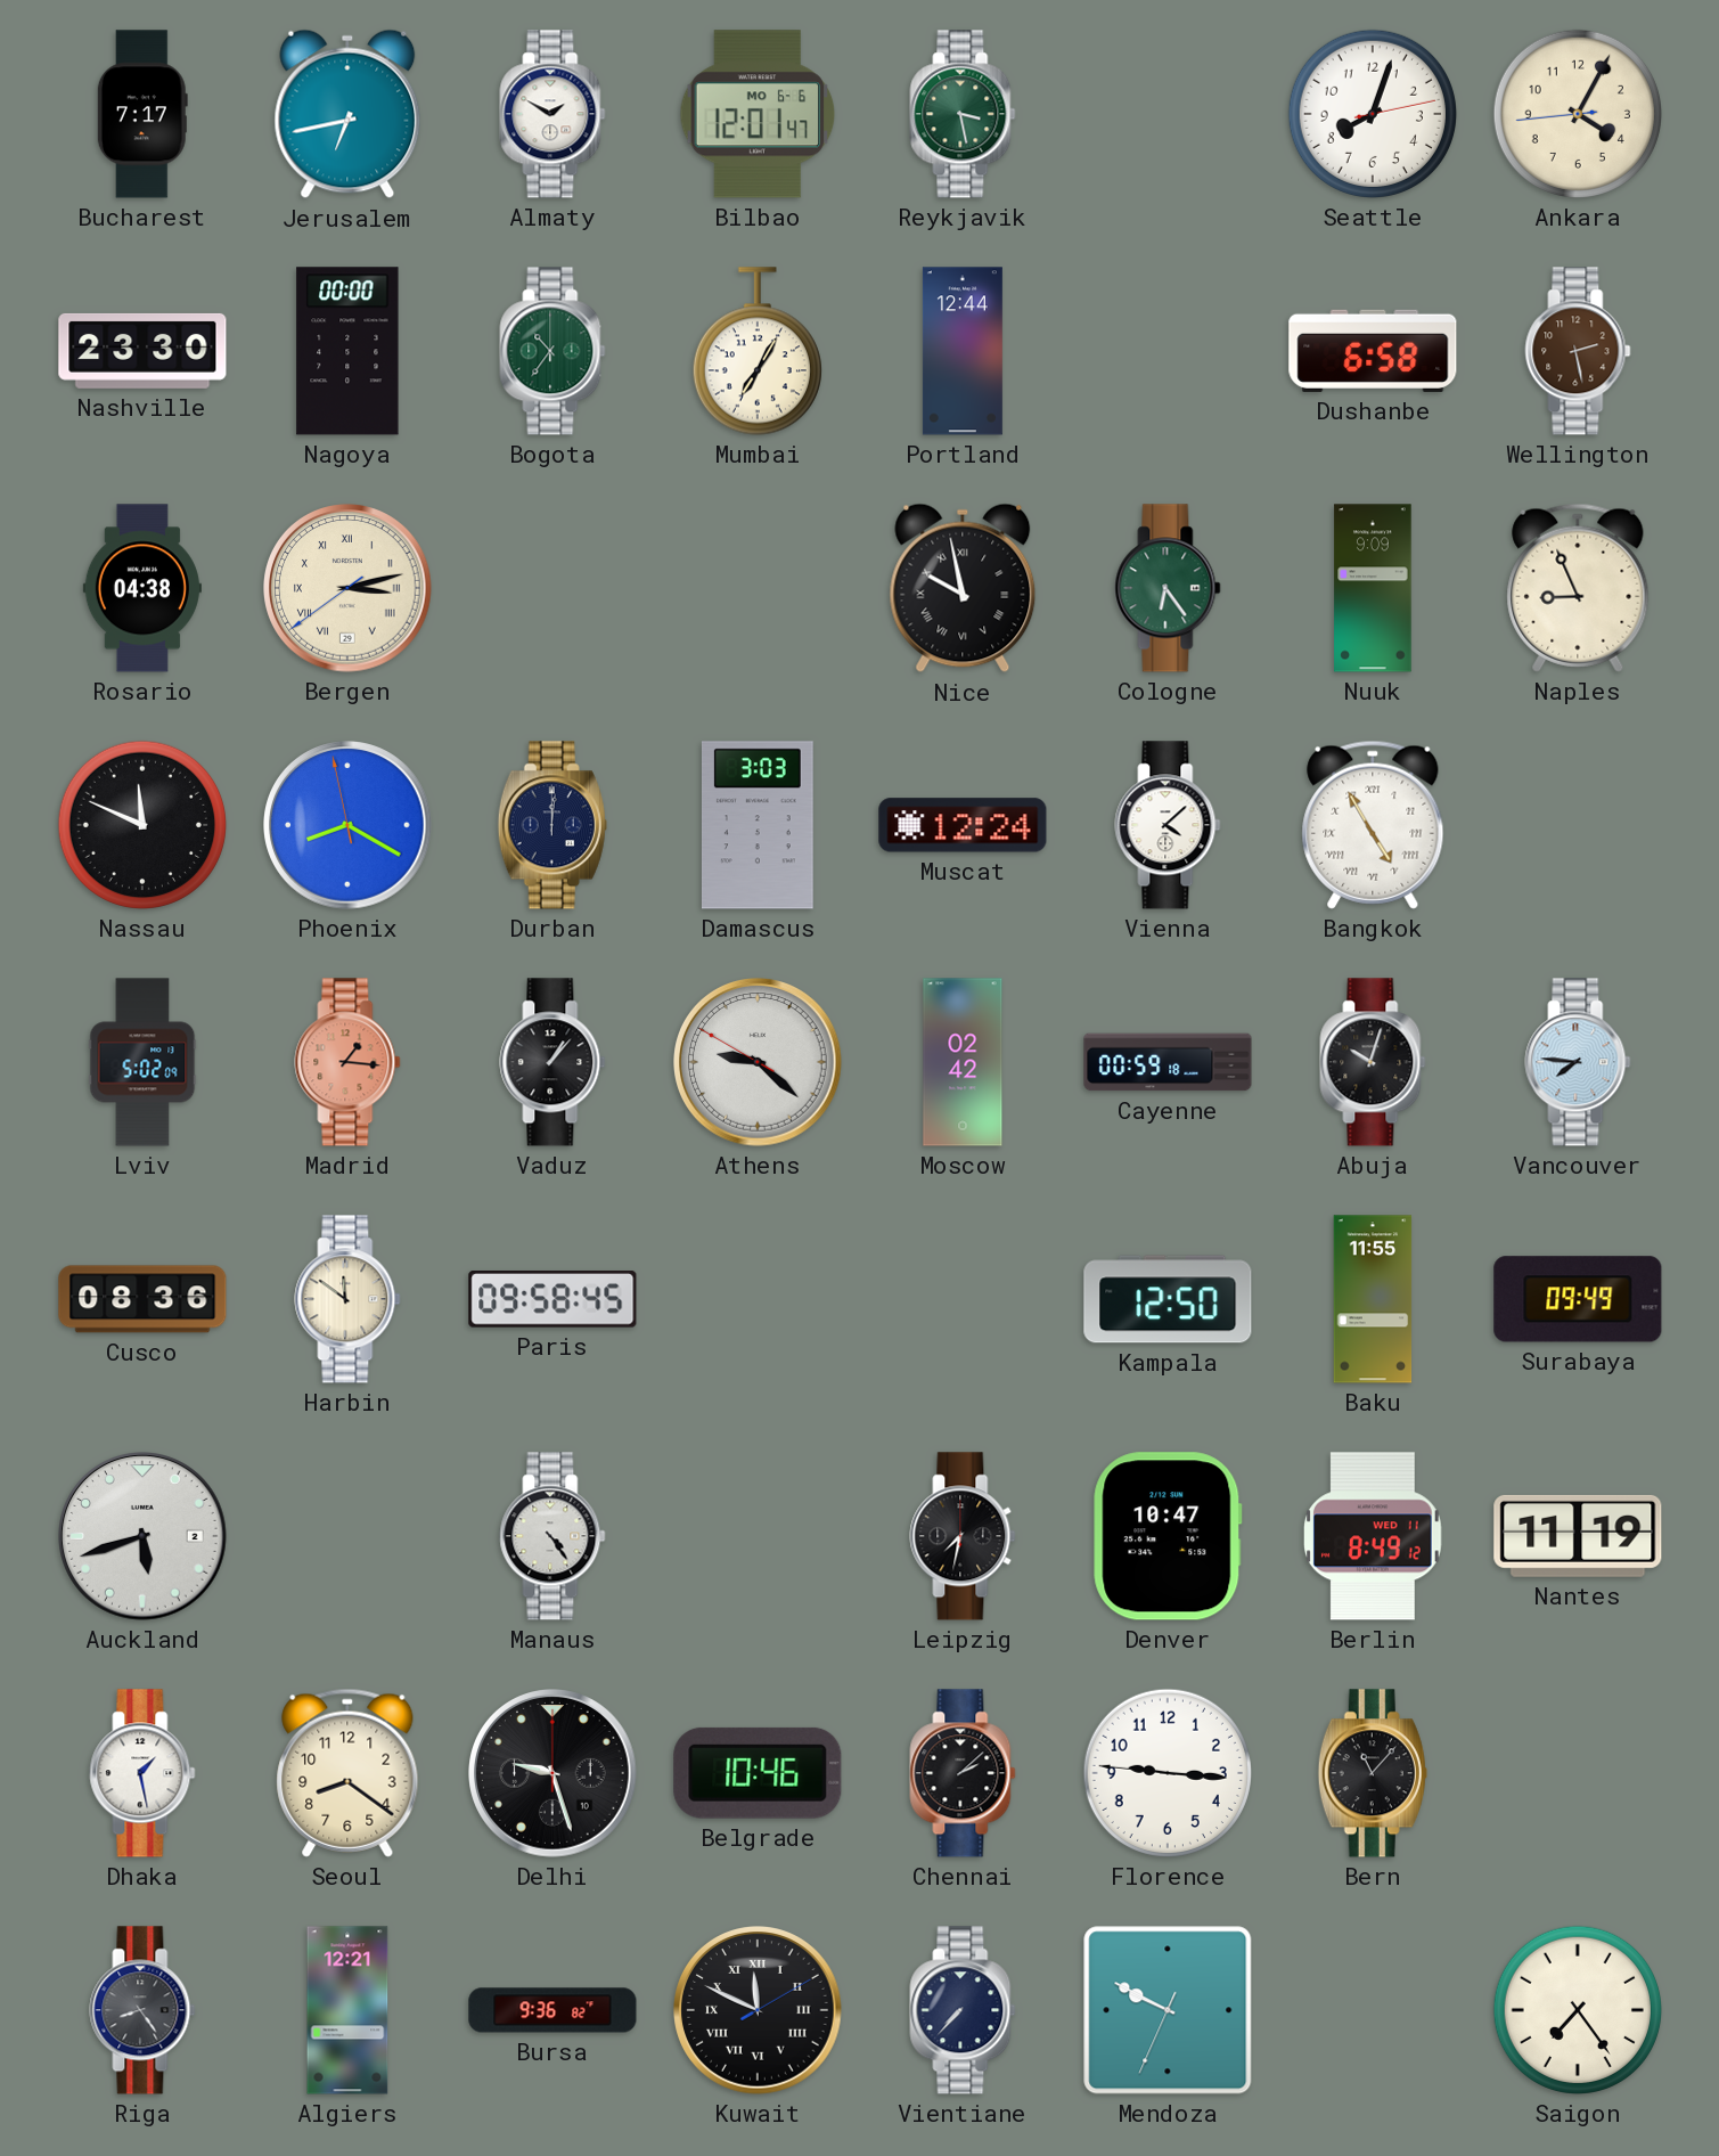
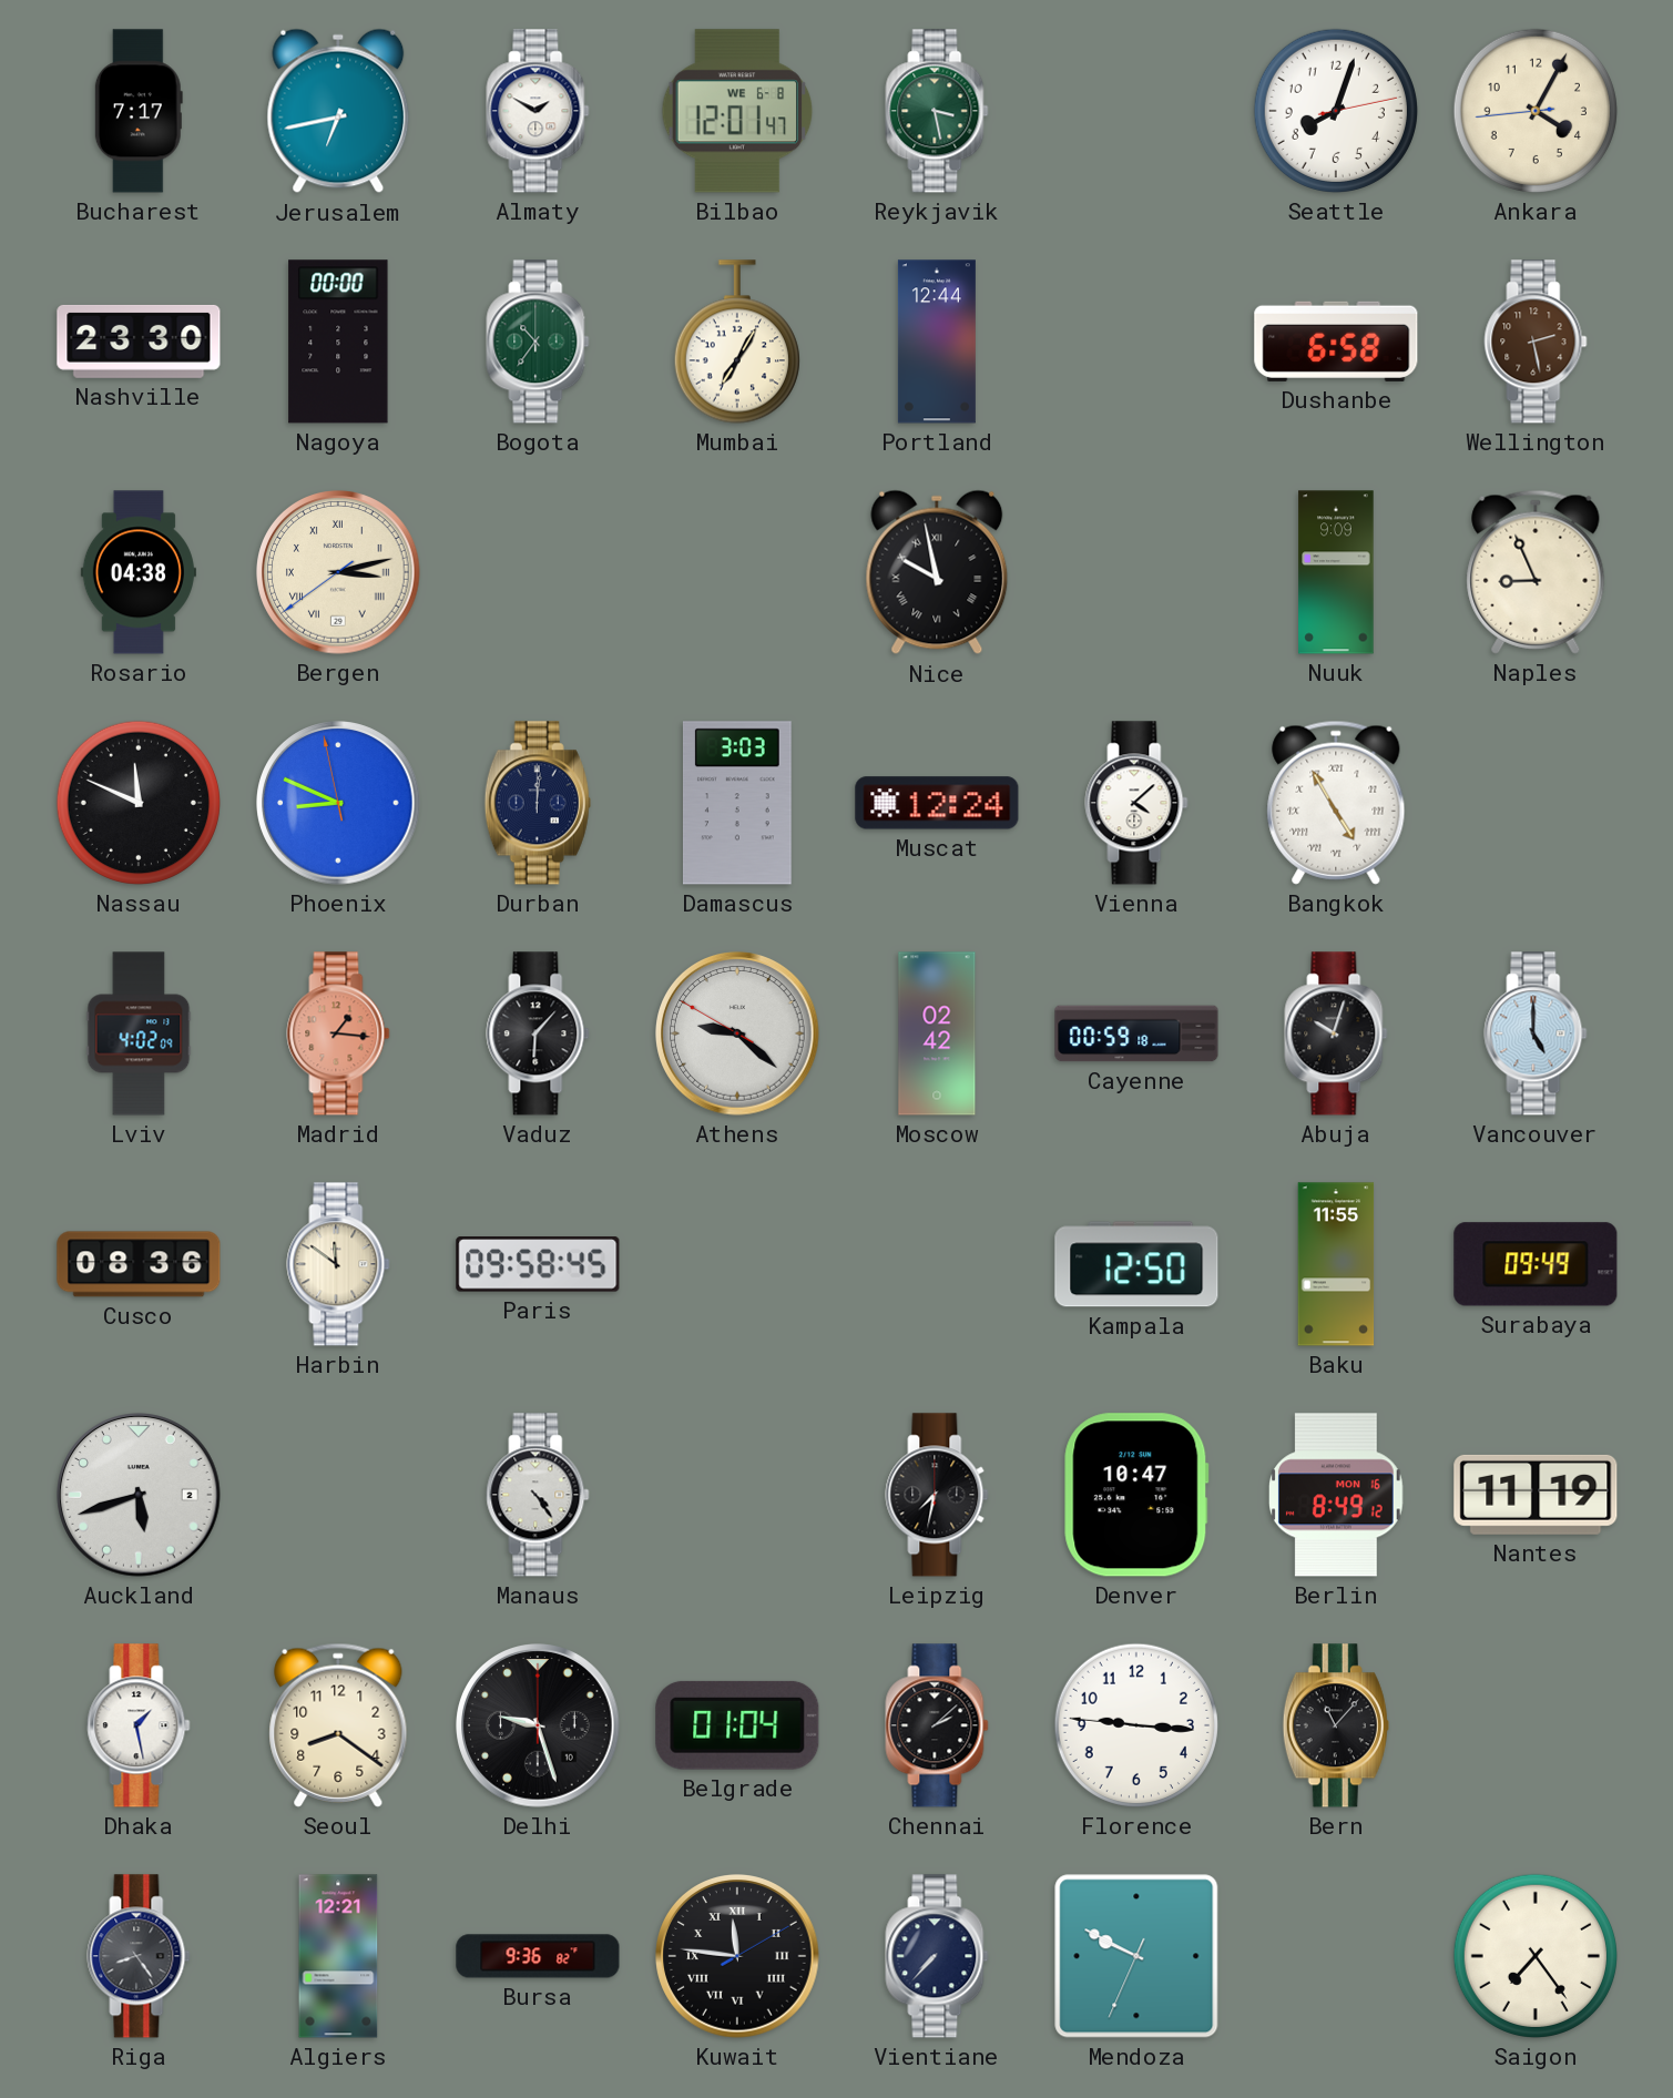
Bilbao date: MO 6-6 -> WE 6-8
Cologne: 6:24 -> none
Phoenix: 8:19 -> 8:48
Lviv: 5:02 -> 4:02
Vaduz: 1:07 -> 6:07
Vancouver: 7:46 -> 5:00
Berlin date: WED 11 -> MON 16
Belgrade: 10:46 -> 01:04
Kuwait: 11:49 -> 11:46
